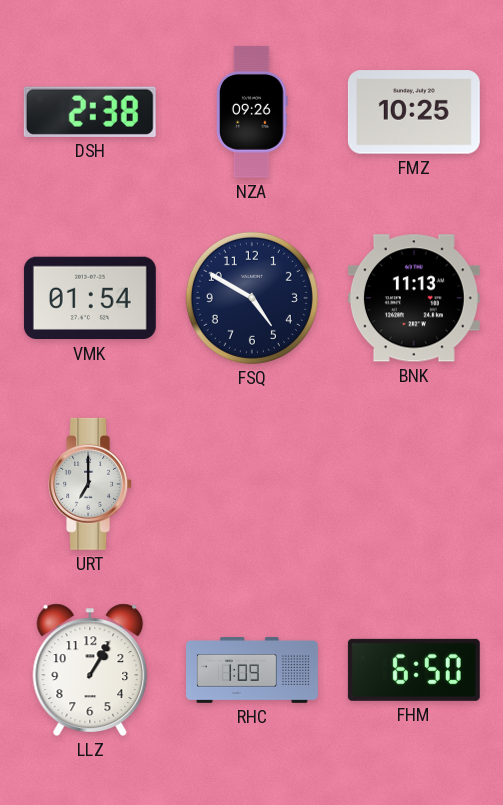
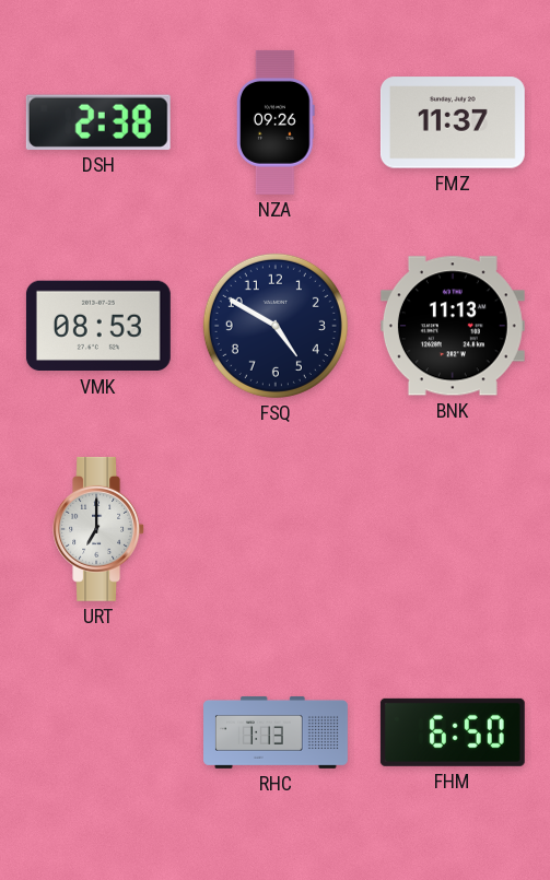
FMZ: 10:25 -> 11:37
VMK: 01:54 -> 08:53
LLZ: 1:05 -> none
RHC: 1:09 -> 1:13
